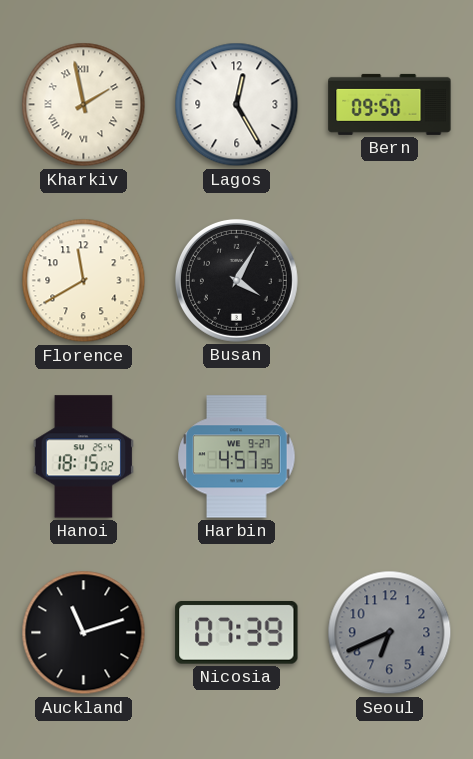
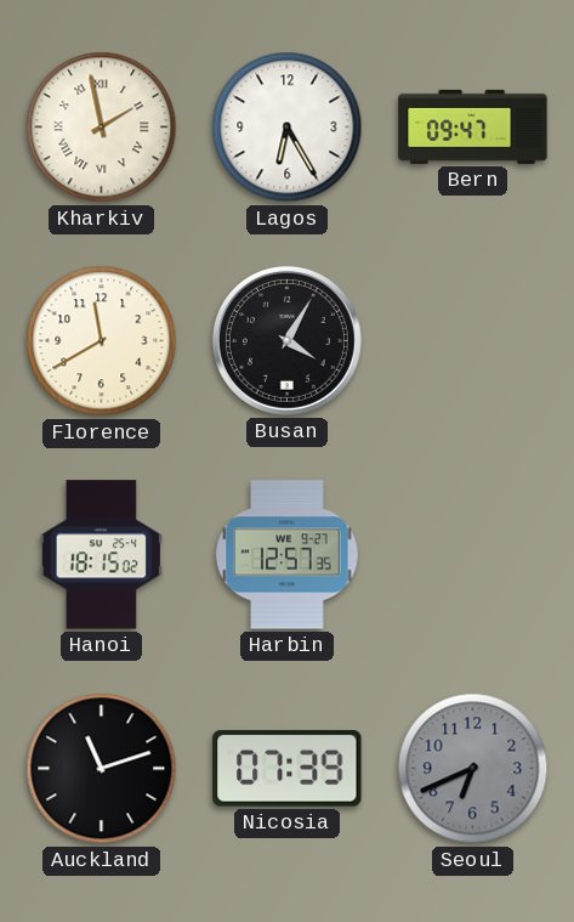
Lagos: 12:25 -> 6:25
Bern: 09:50 -> 09:47
Harbin: 4:57 -> 12:57
